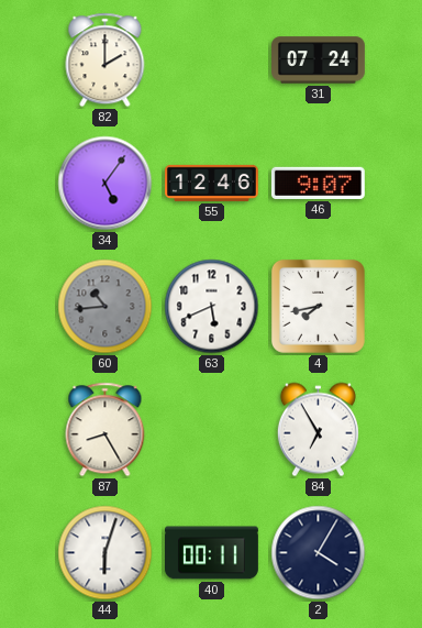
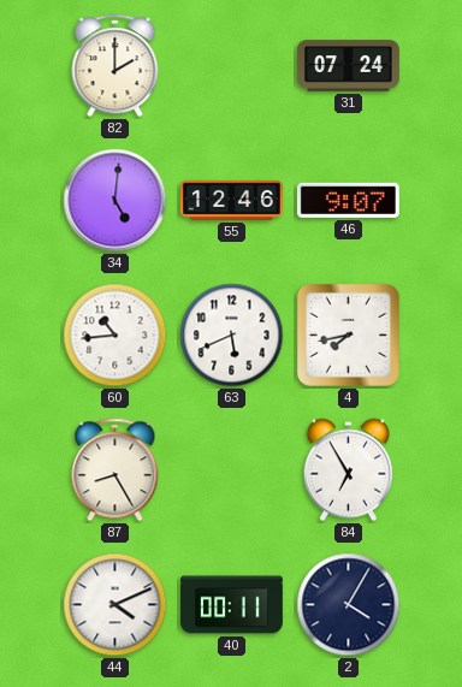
34: 5:06 -> 5:01
60 dial: grey -> white
44: 6:03 -> 4:11
